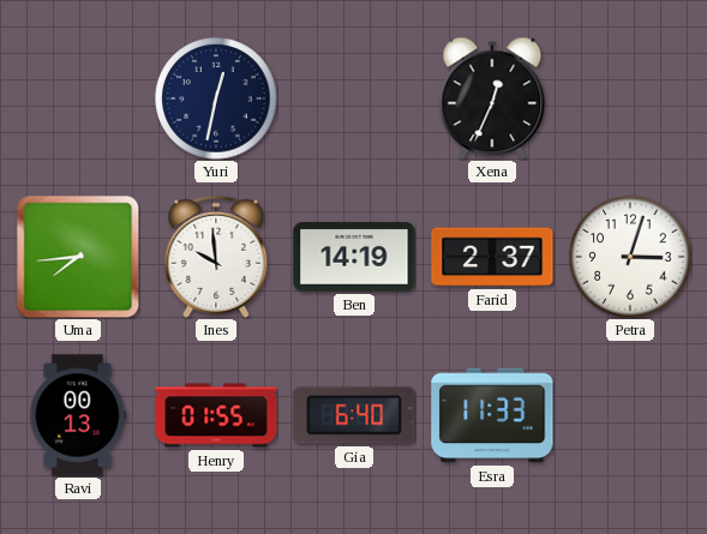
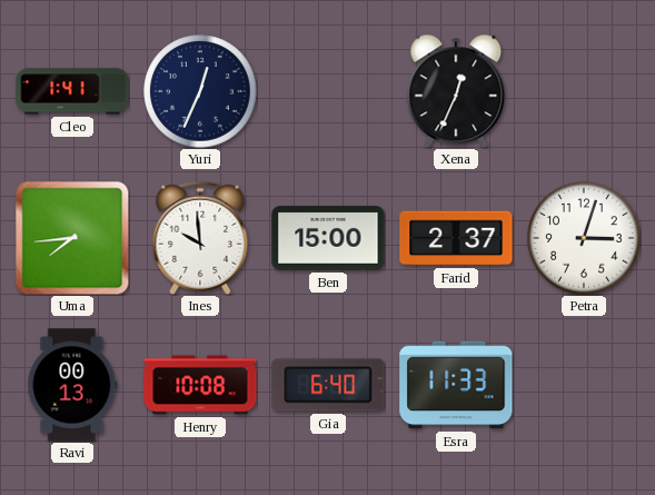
Cleo: none -> 1:41
Yuri: 12:32 -> 12:34
Ben: 14:19 -> 15:00
Henry: 01:55 -> 10:08
